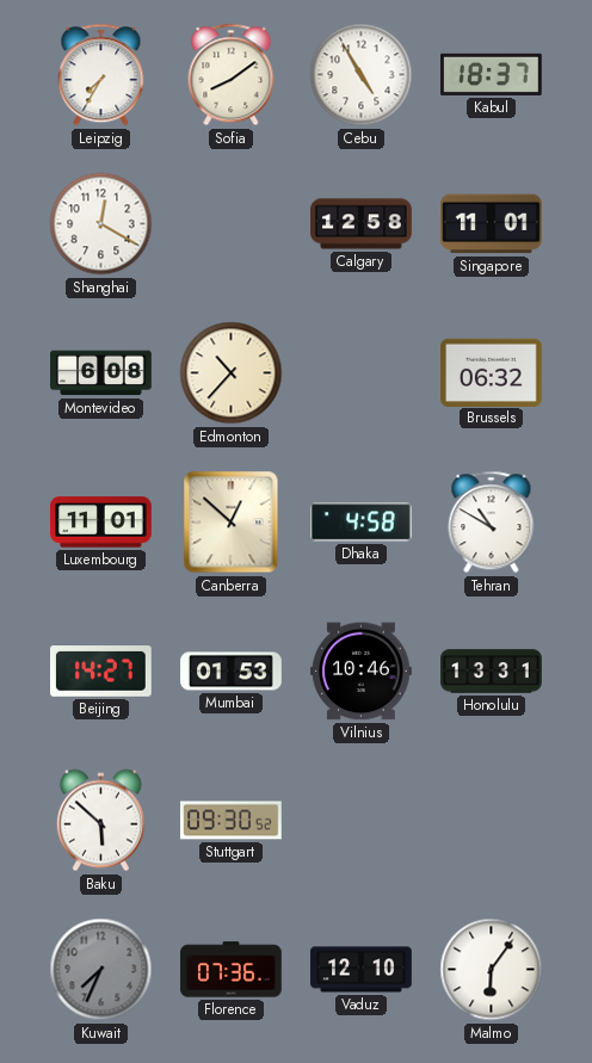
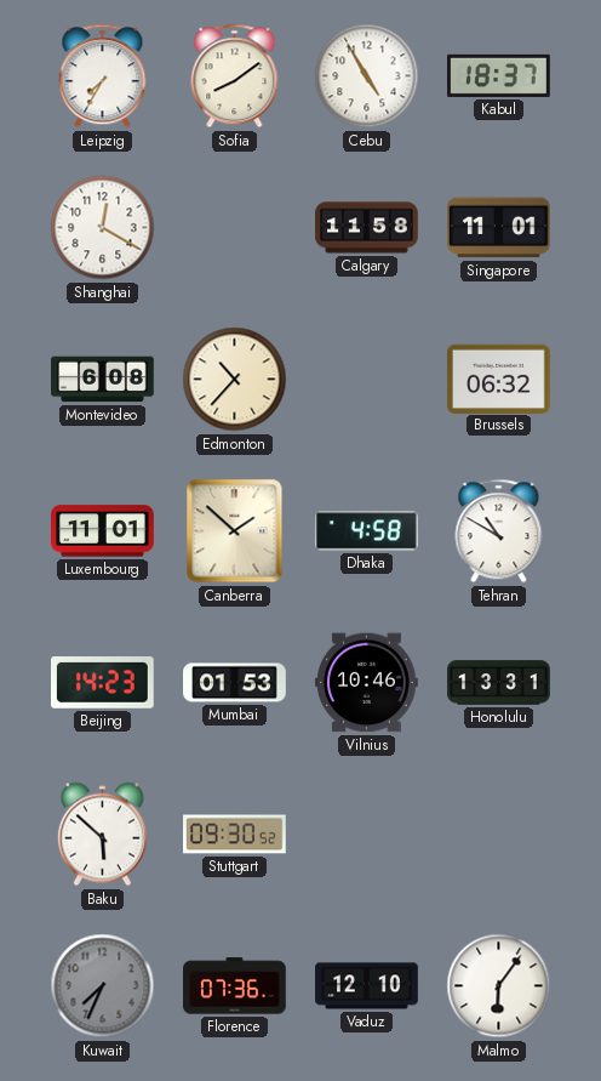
Calgary: 12:58 -> 11:58
Canberra: 12:52 -> 1:52
Beijing: 14:27 -> 14:23
